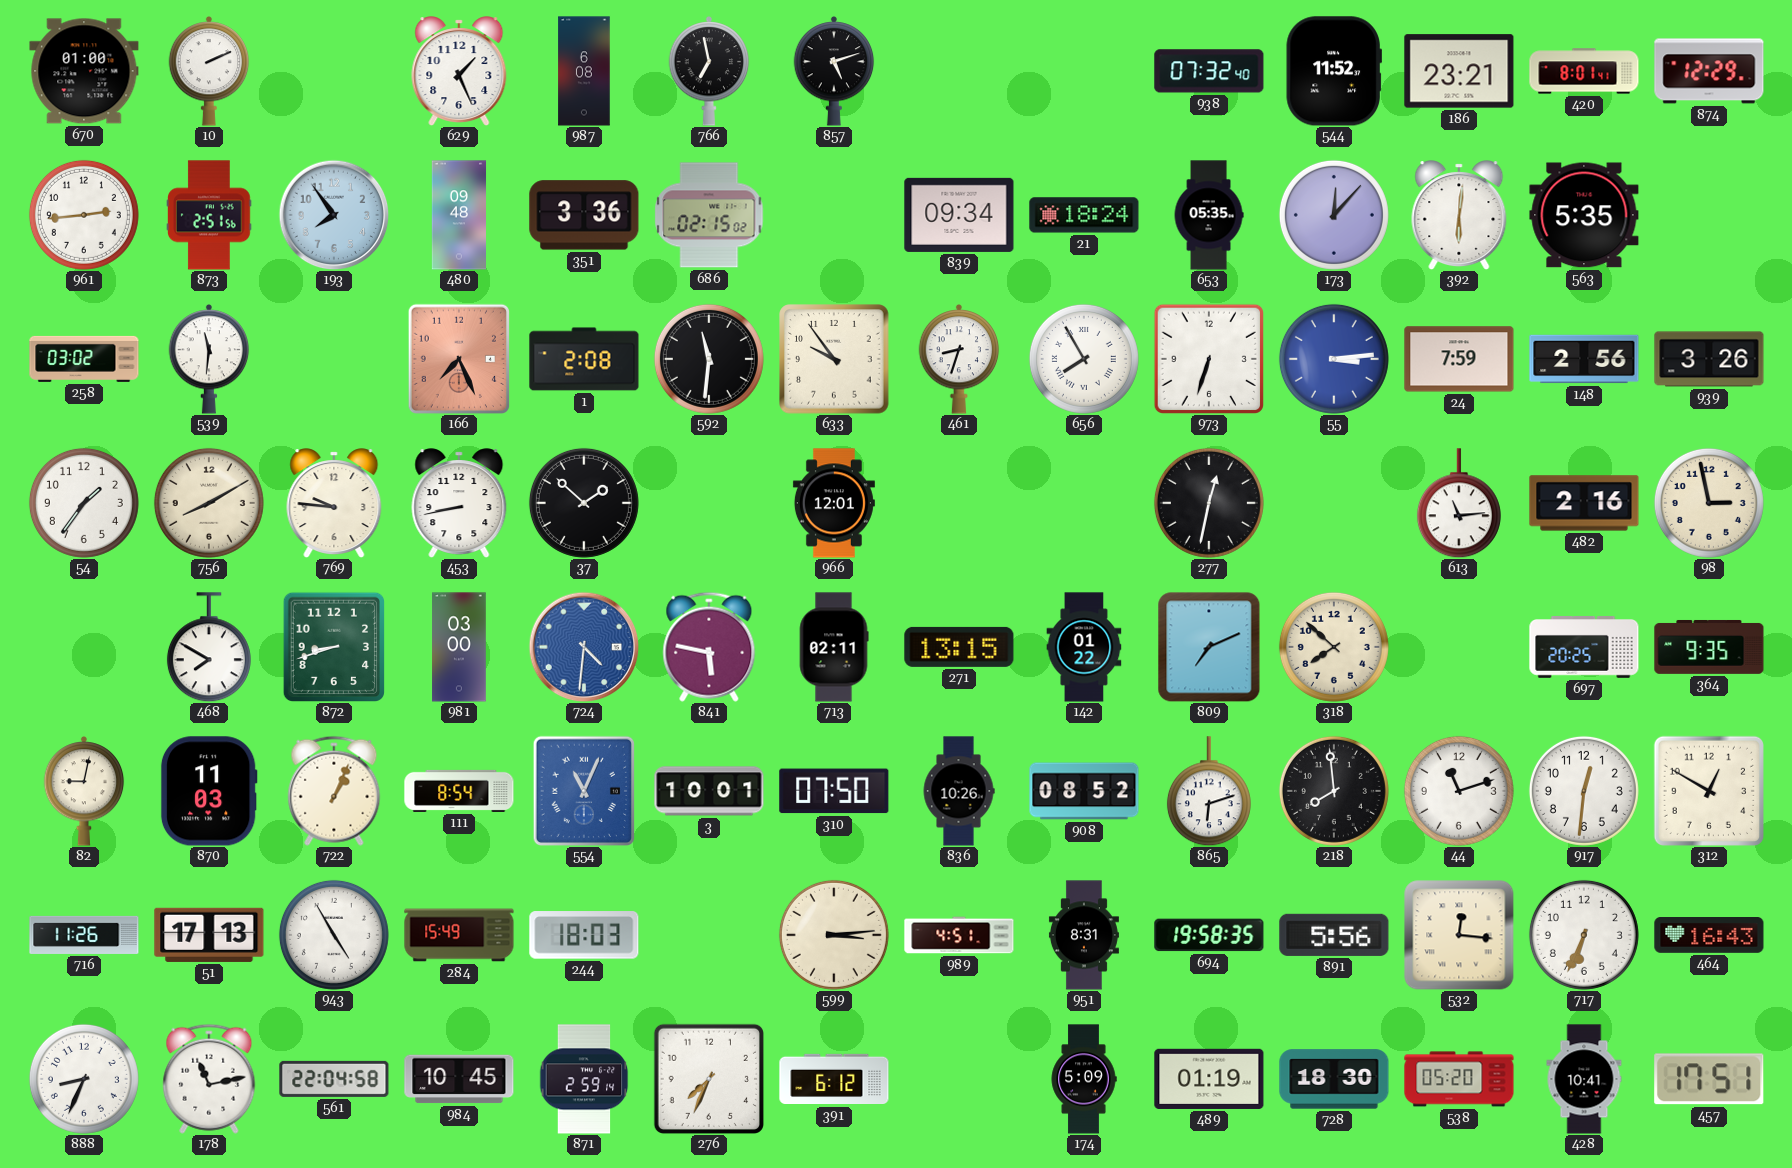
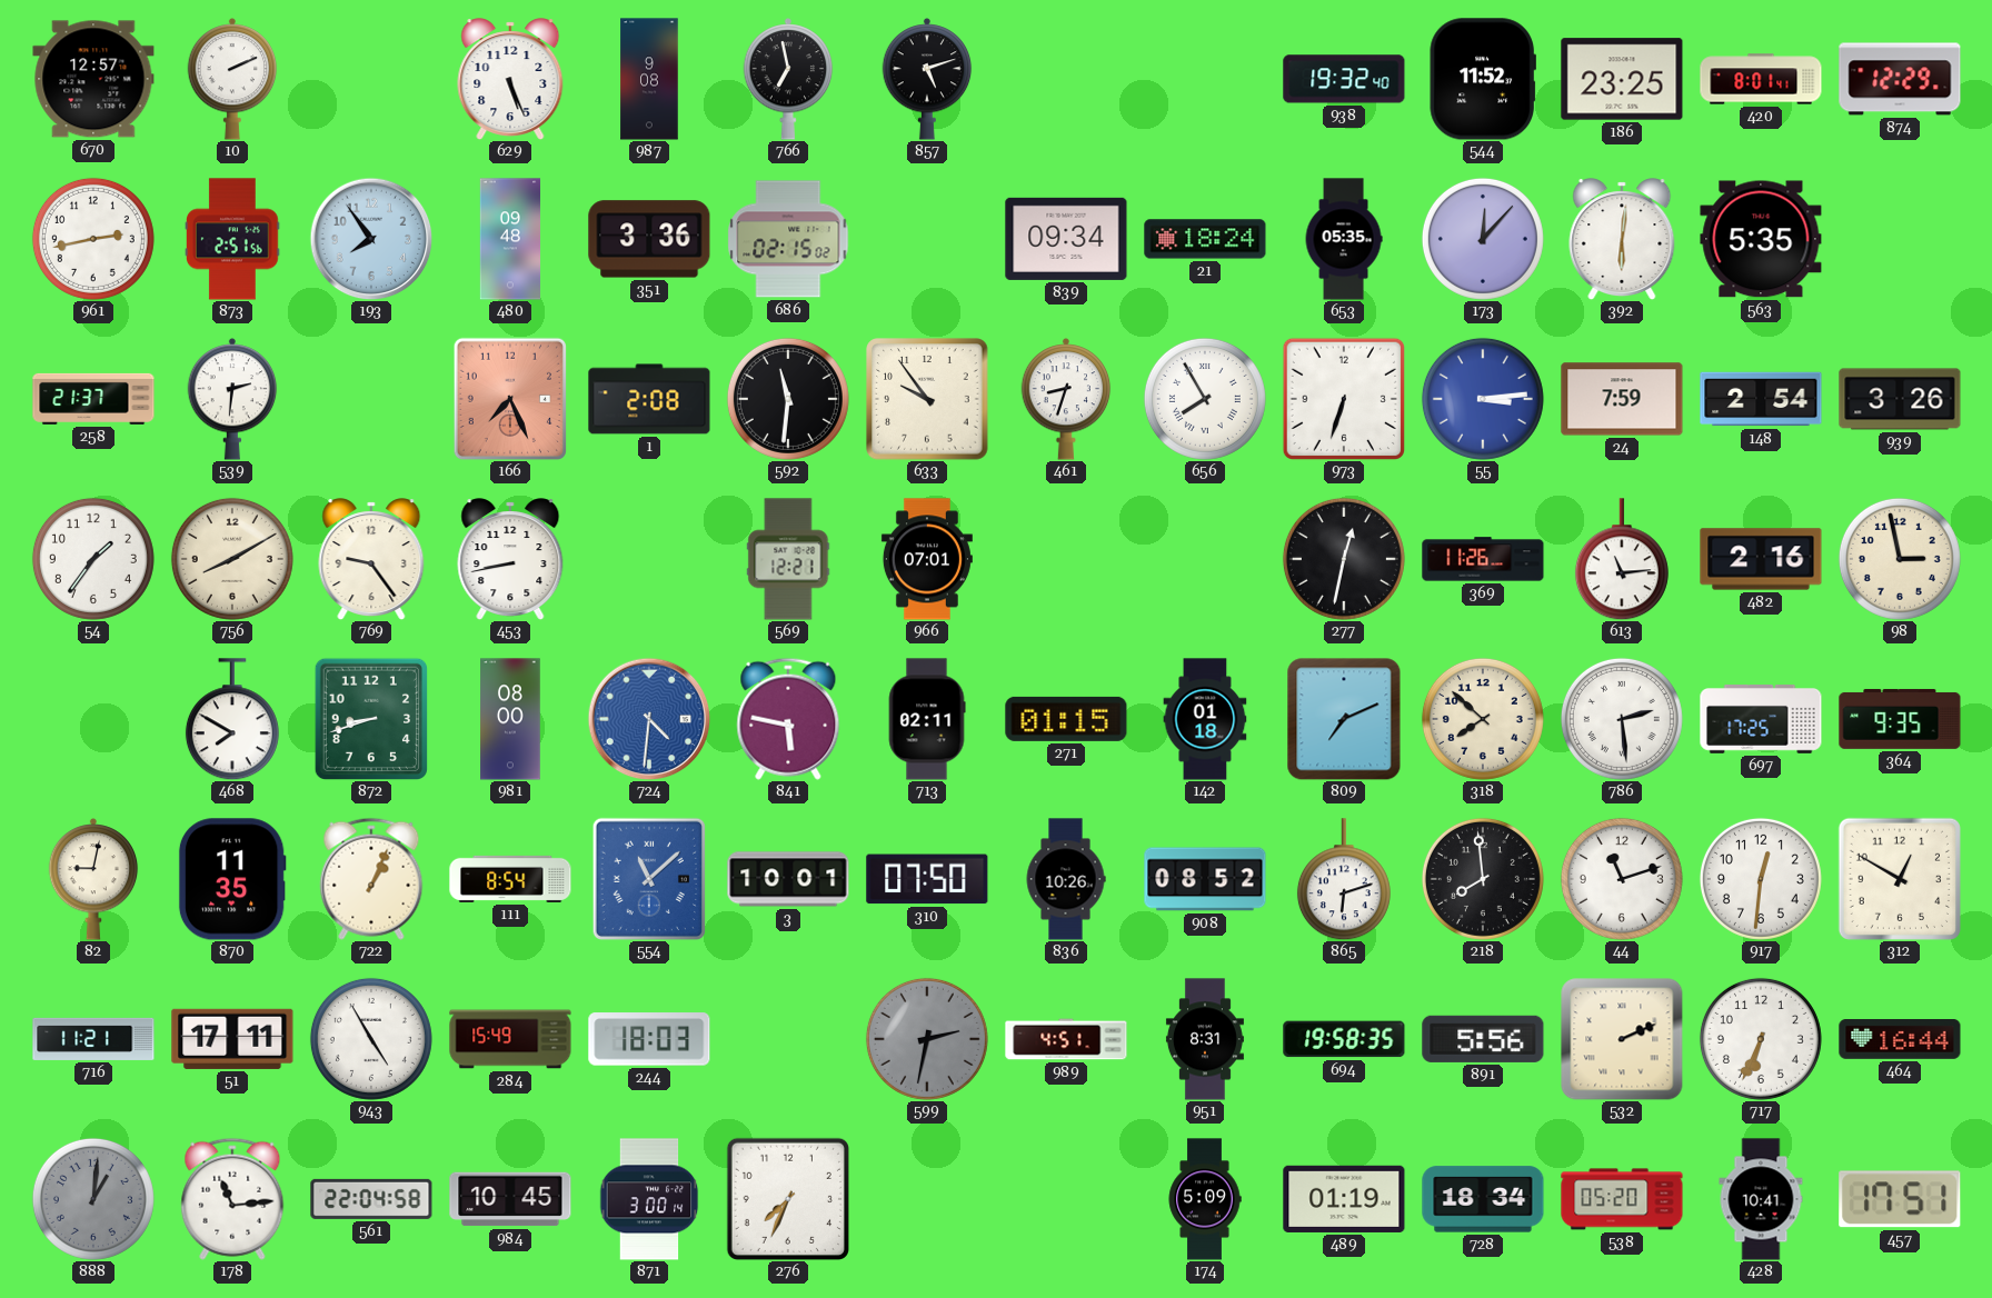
670: 01:00 -> 12:57
629: 1:26 -> 5:26
987: 6:08 -> 9:08
938: 07:32 -> 19:32
186: 23:21 -> 23:25
961: 2:44 -> 2:43
258: 03:02 -> 21:37
539: 11:31 -> 2:31
148: 2:56 -> 2:54
769: 9:46 -> 9:24
37: 1:52 -> none
569: none -> 12:21
966: 12:01 -> 07:01
369: none -> 11:26
981: 03:00 -> 08:00
271: 13:15 -> 01:15
142: 01:22 -> 01:18
786: none -> 2:29
697: 20:25 -> 17:25
870: 11:03 -> 11:35
554: 11:04 -> 11:08
716: 11:26 -> 11:21
51: 17:13 -> 17:11
599: 3:14 -> 2:32
599 dial: cream -> grey
532: 12:16 -> 2:11
464: 16:43 -> 16:44
888: 8:34 -> 1:01
888 dial: white -> grey
178: 11:13 -> 11:14
871: 2:59 -> 3:00
391: 6:12 -> none
728: 18:30 -> 18:34
